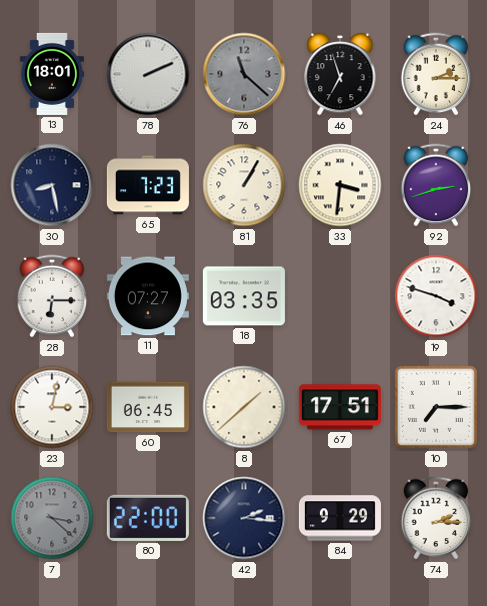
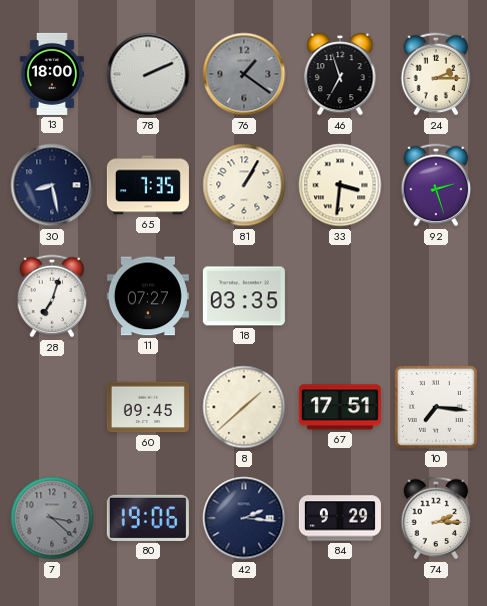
13: 18:01 -> 18:00
76: 11:22 -> 1:21
65: 7:23 -> 7:35
92: 2:42 -> 2:27
28: 6:15 -> 7:03
19: 3:48 -> none
23: 3:02 -> none
60: 06:45 -> 09:45
10: 7:15 -> 7:16
80: 22:00 -> 19:06
